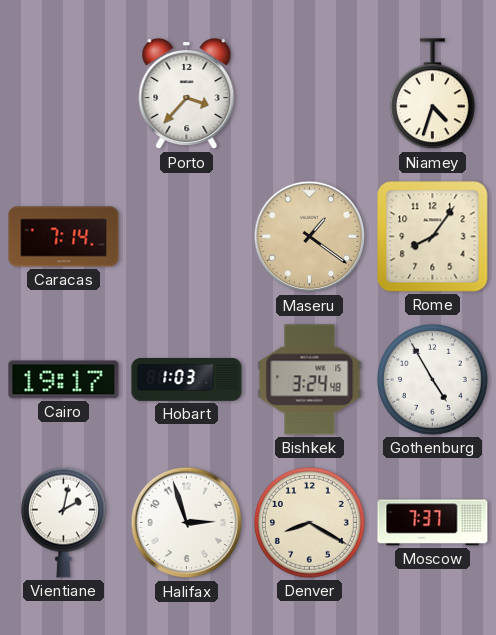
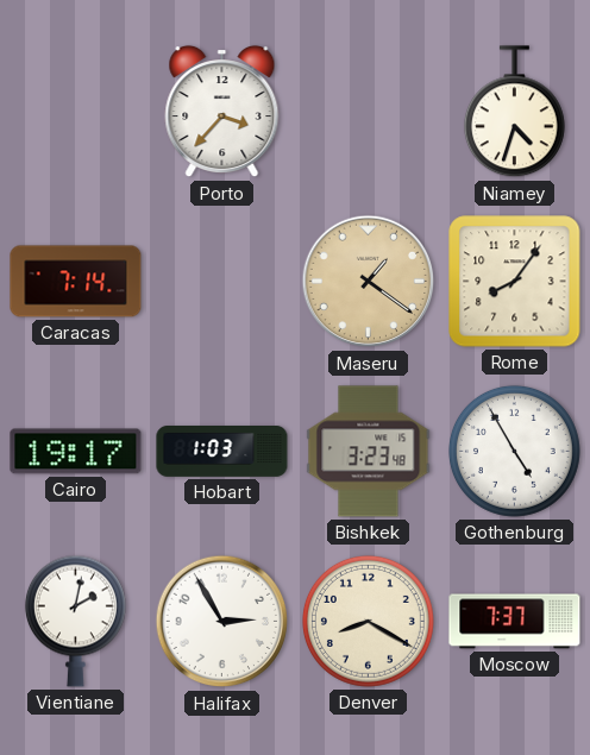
Bishkek: 3:24 -> 3:23
Halifax: 2:57 -> 2:55
